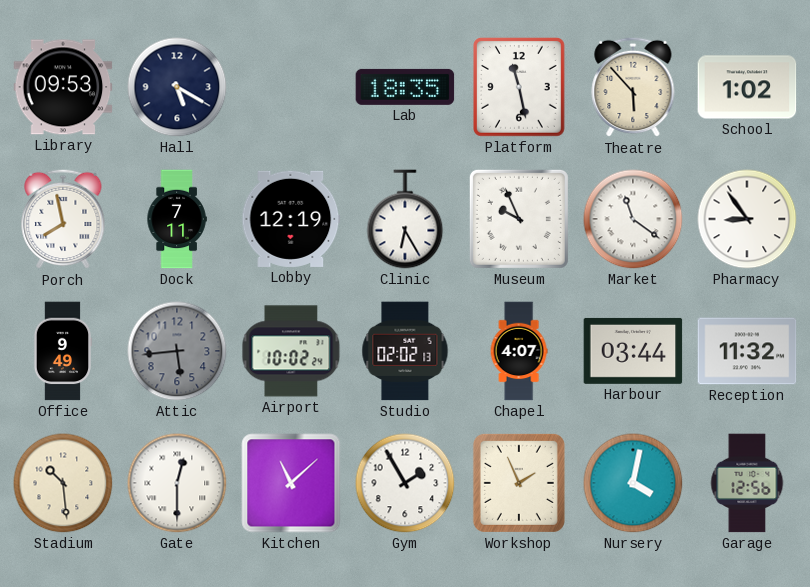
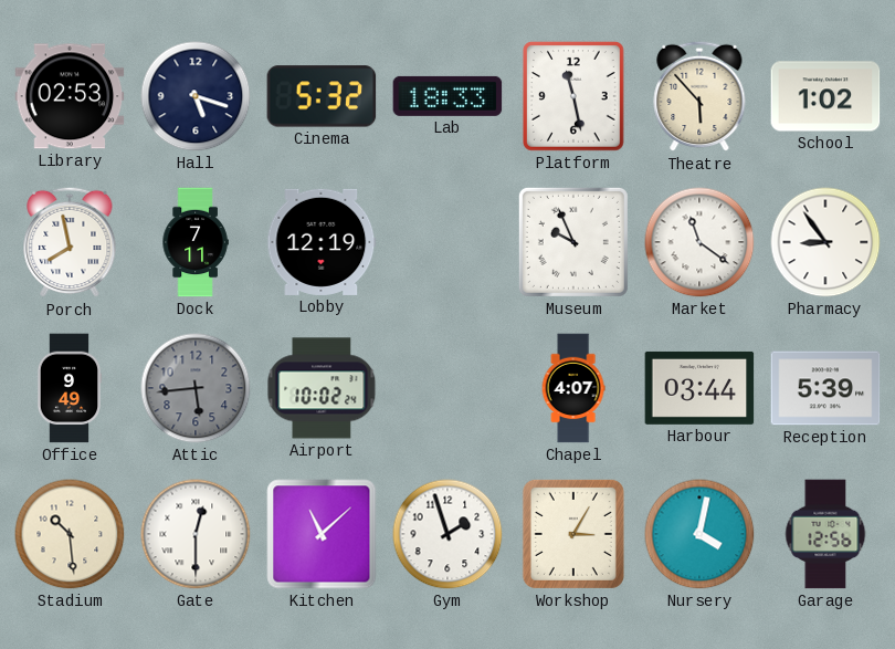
Library: 09:53 -> 02:53
Hall: 5:20 -> 5:18
Cinema: none -> 5:32
Lab: 18:35 -> 18:33
Clinic: 6:25 -> none
Studio: 02:02 -> none
Reception: 11:32 -> 5:39
Gym: 1:55 -> 1:57
Workshop: 1:56 -> 3:05
